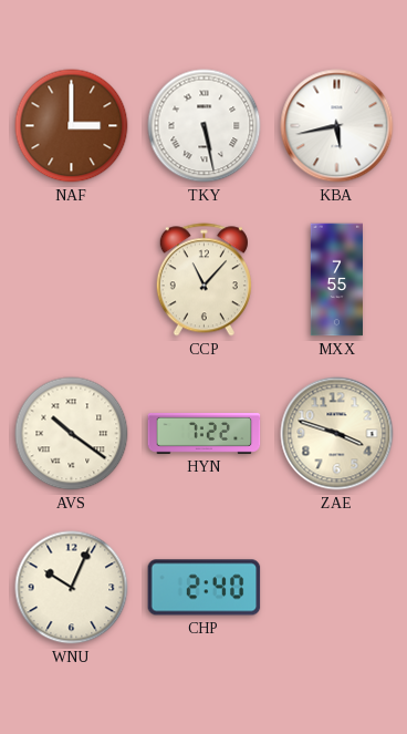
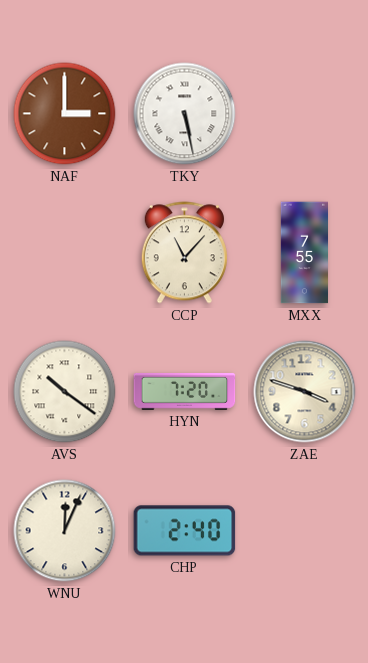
KBA: 5:43 -> none
HYN: 7:22 -> 7:20
WNU: 10:04 -> 12:04
